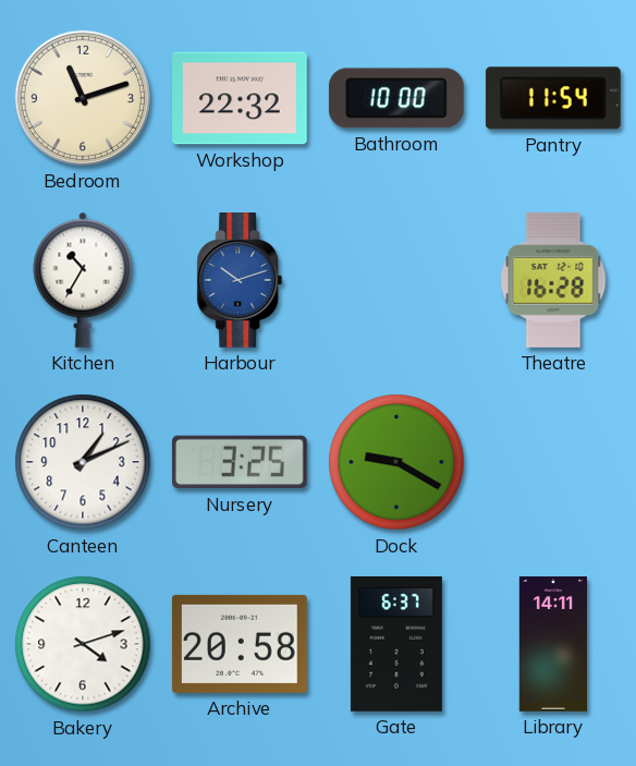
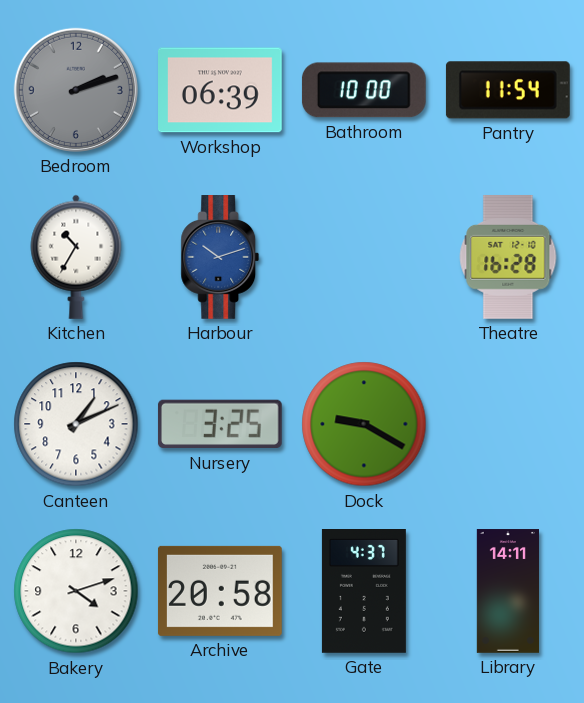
Bedroom: 11:12 -> 2:12
Bedroom dial: cream -> grey
Workshop: 22:32 -> 06:39
Gate: 6:37 -> 4:37
